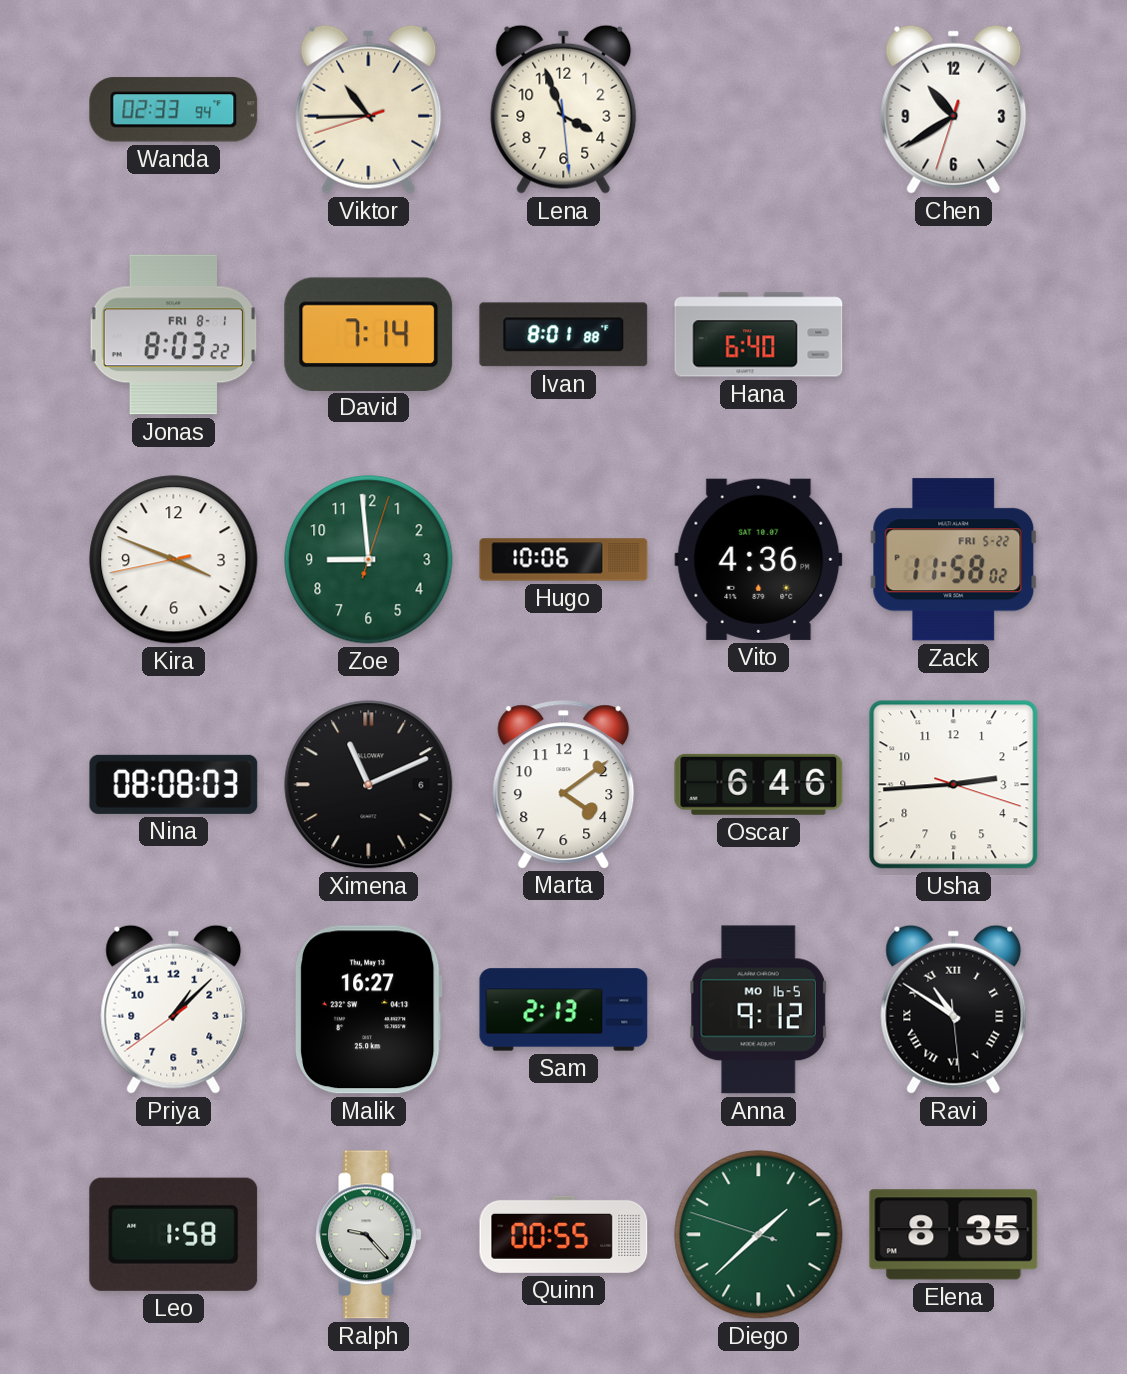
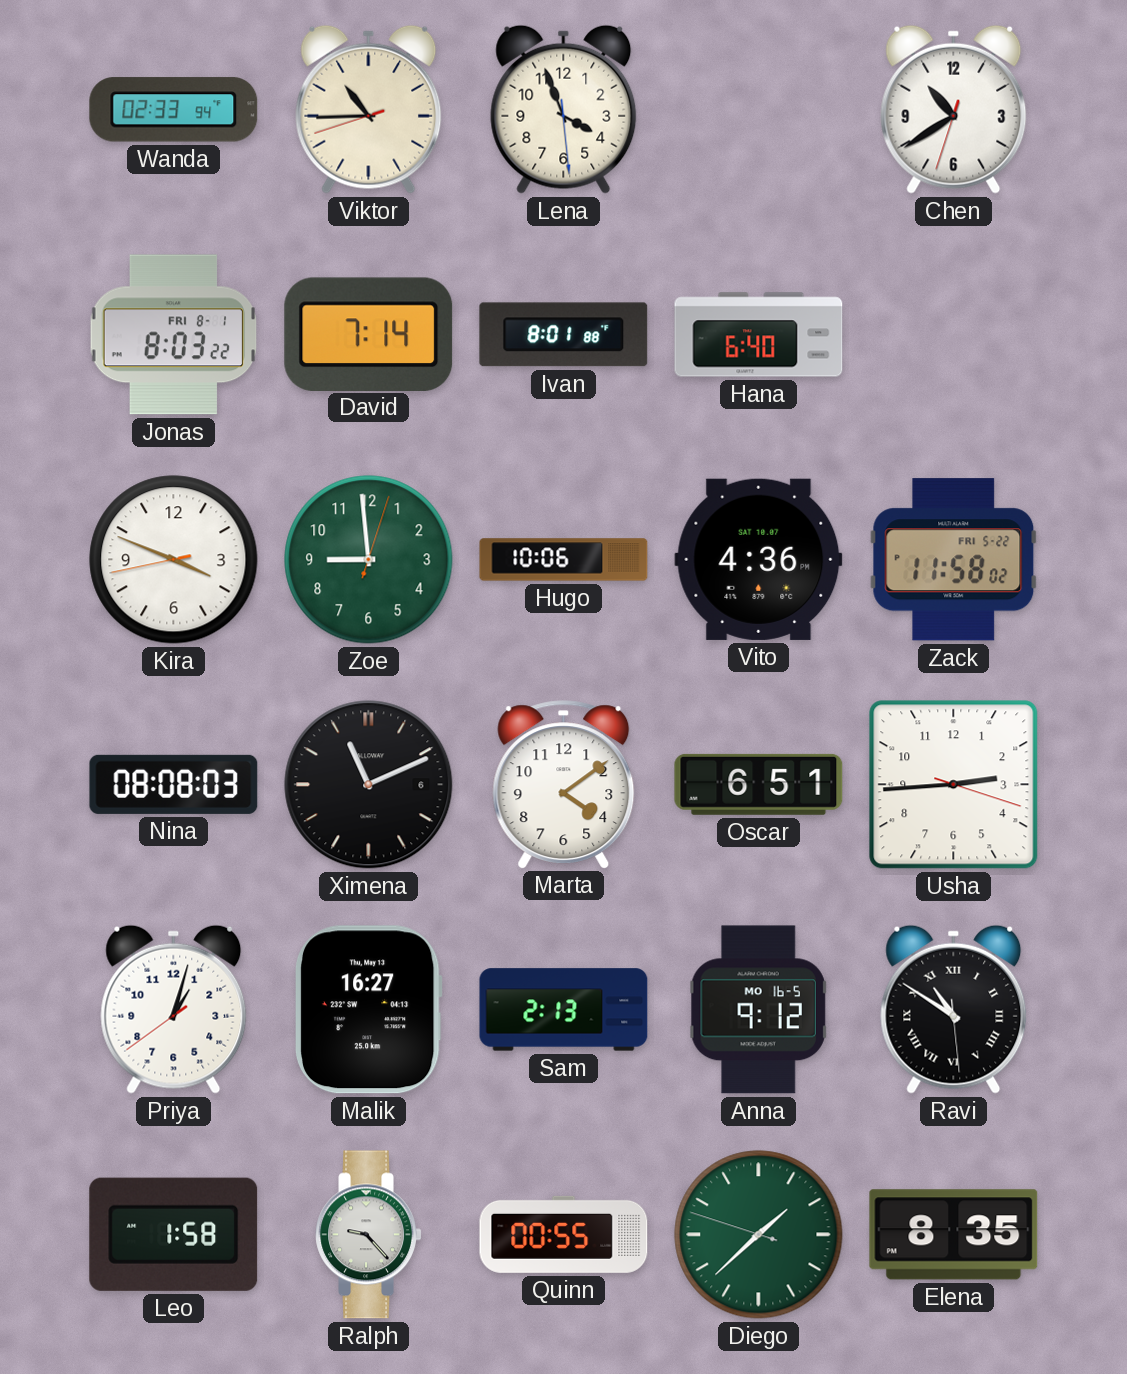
Oscar: 6:46 -> 6:51
Priya: 1:07 -> 1:02
